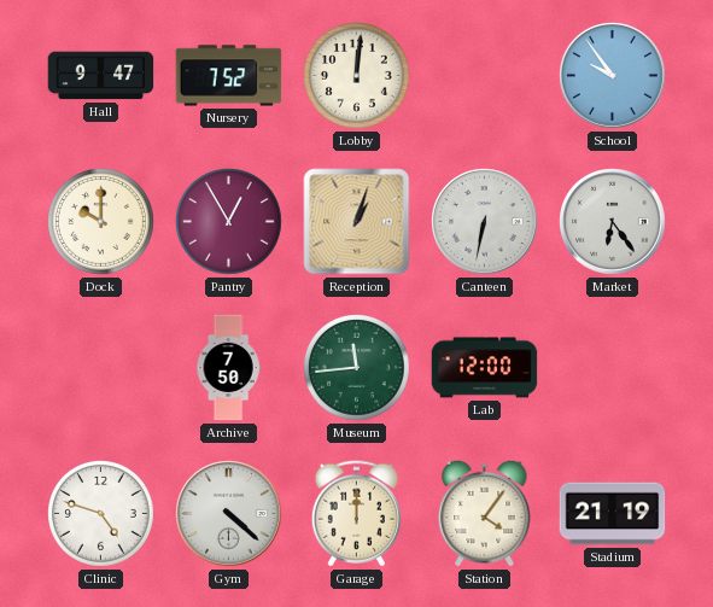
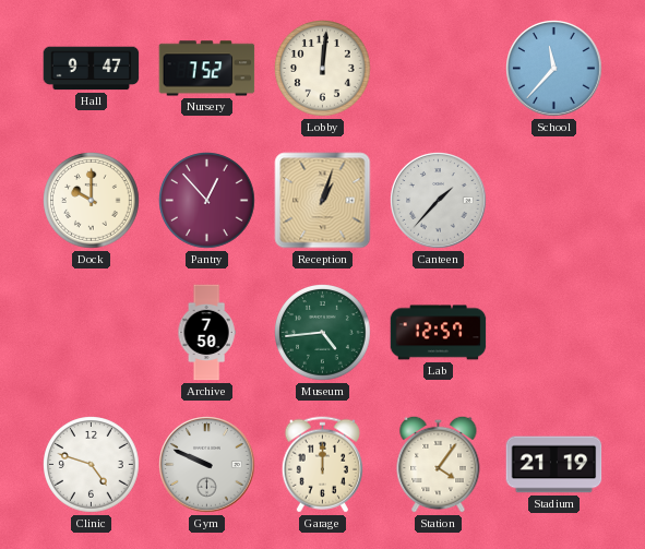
School: 9:54 -> 11:37
Pantry: 12:55 -> 12:53
Canteen: 6:32 -> 1:37
Market: 6:24 -> none
Museum: 11:44 -> 4:44
Lab: 12:00 -> 12:57
Gym: 4:22 -> 9:49
